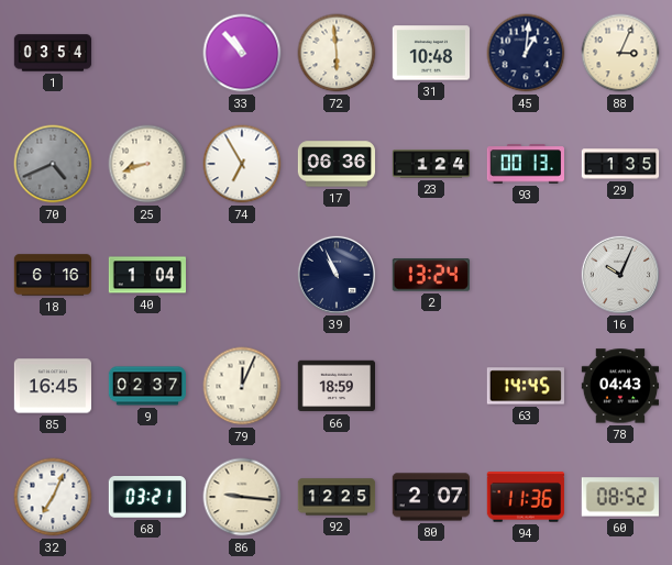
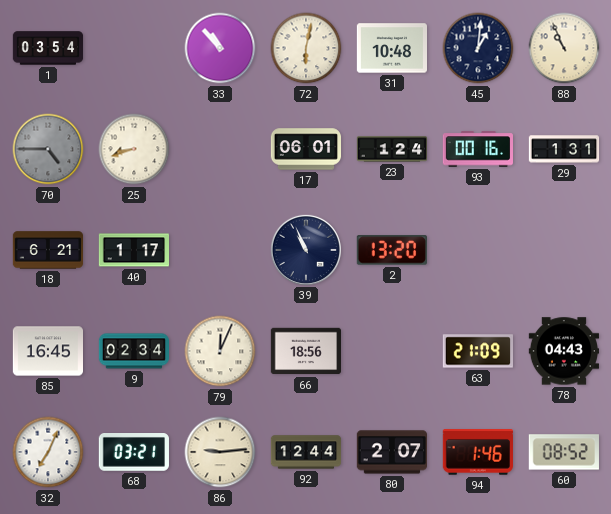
72: 5:59 -> 6:02
88: 3:04 -> 10:56
70: 4:41 -> 4:45
74: 6:55 -> none
17: 06:36 -> 06:01
93: 00:13 -> 00:16
29: 1:35 -> 1:31
18: 6:16 -> 6:21
40: 1:04 -> 1:17
2: 13:24 -> 13:20
16: 10:04 -> none
9: 02:37 -> 02:34
66: 18:59 -> 18:56
63: 14:45 -> 21:09
86: 9:16 -> 9:14
92: 12:25 -> 12:44
94: 11:36 -> 1:46
